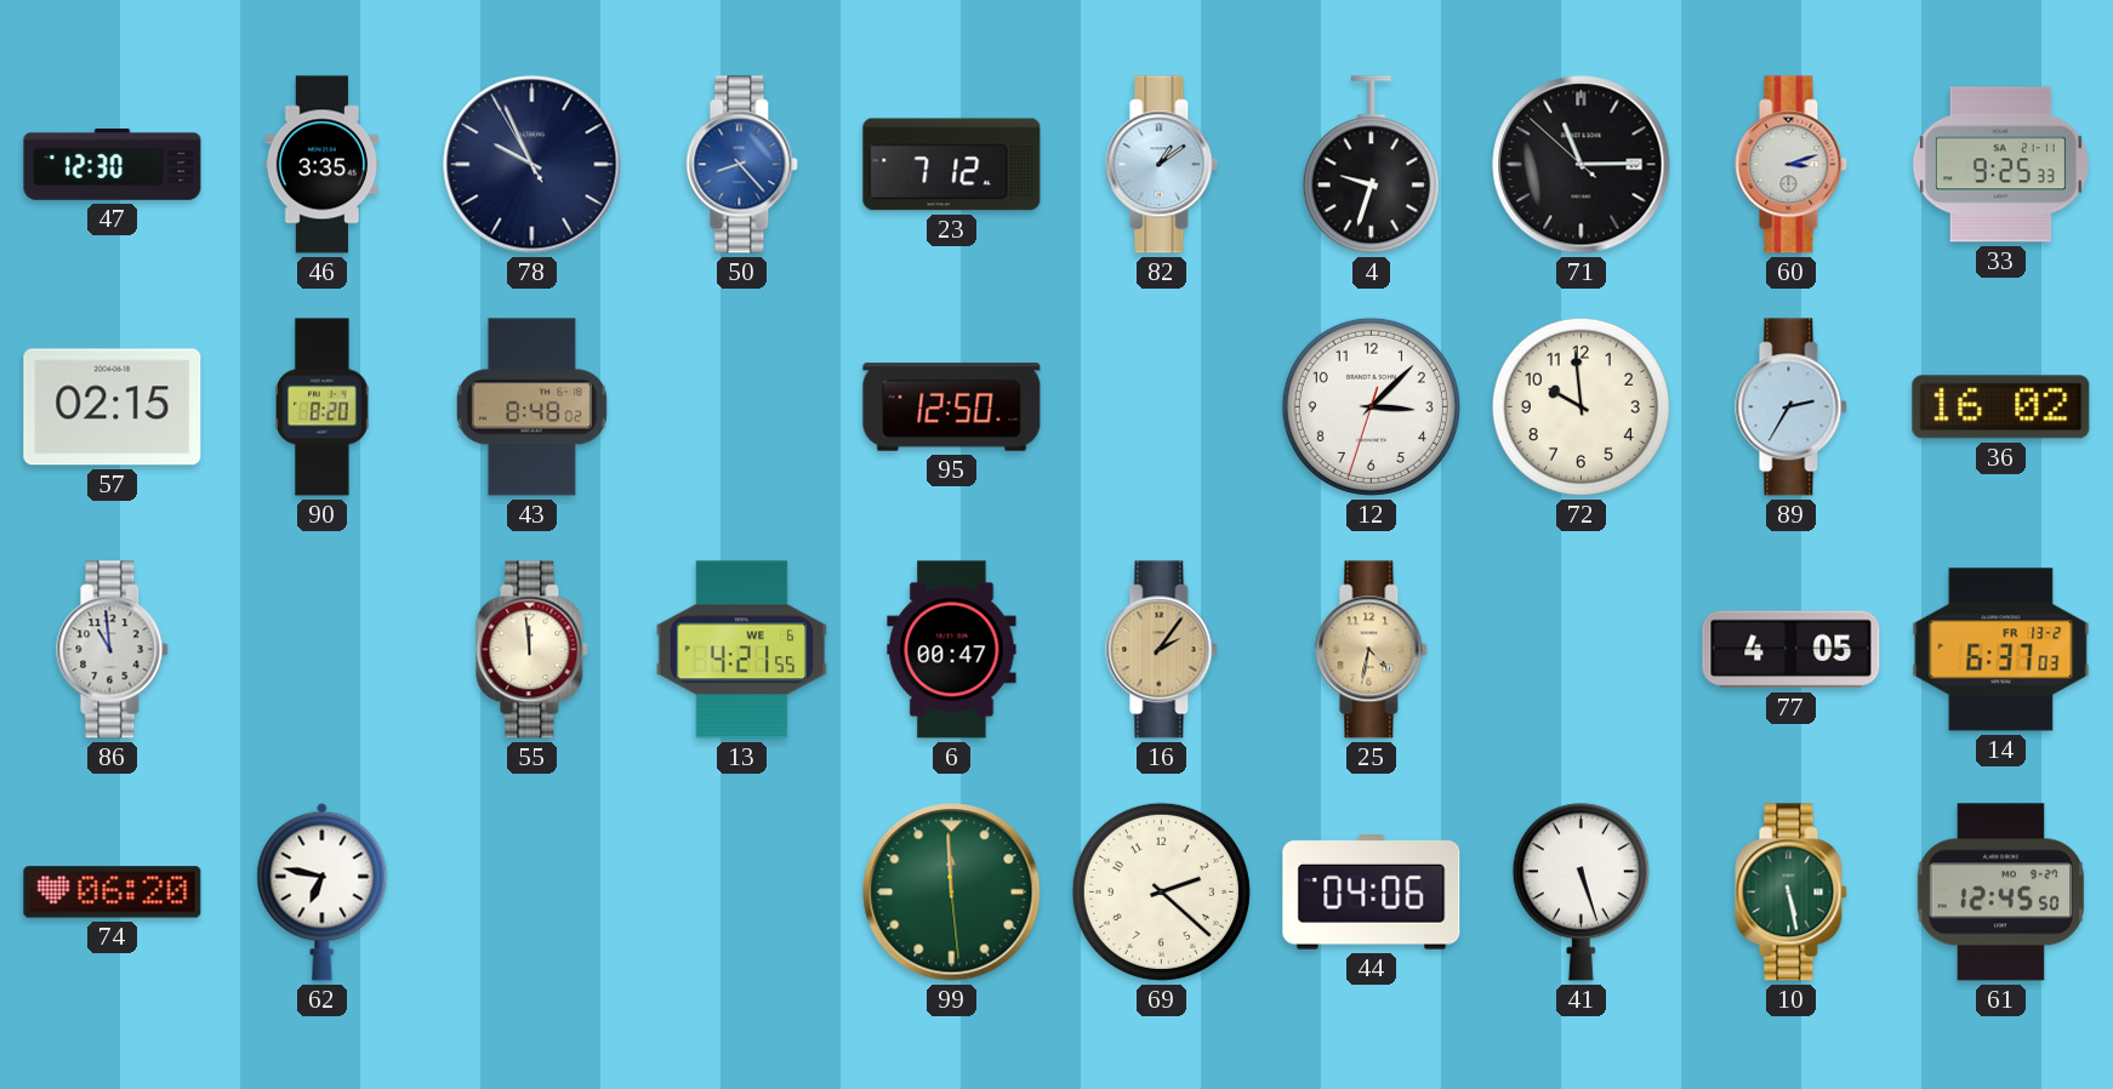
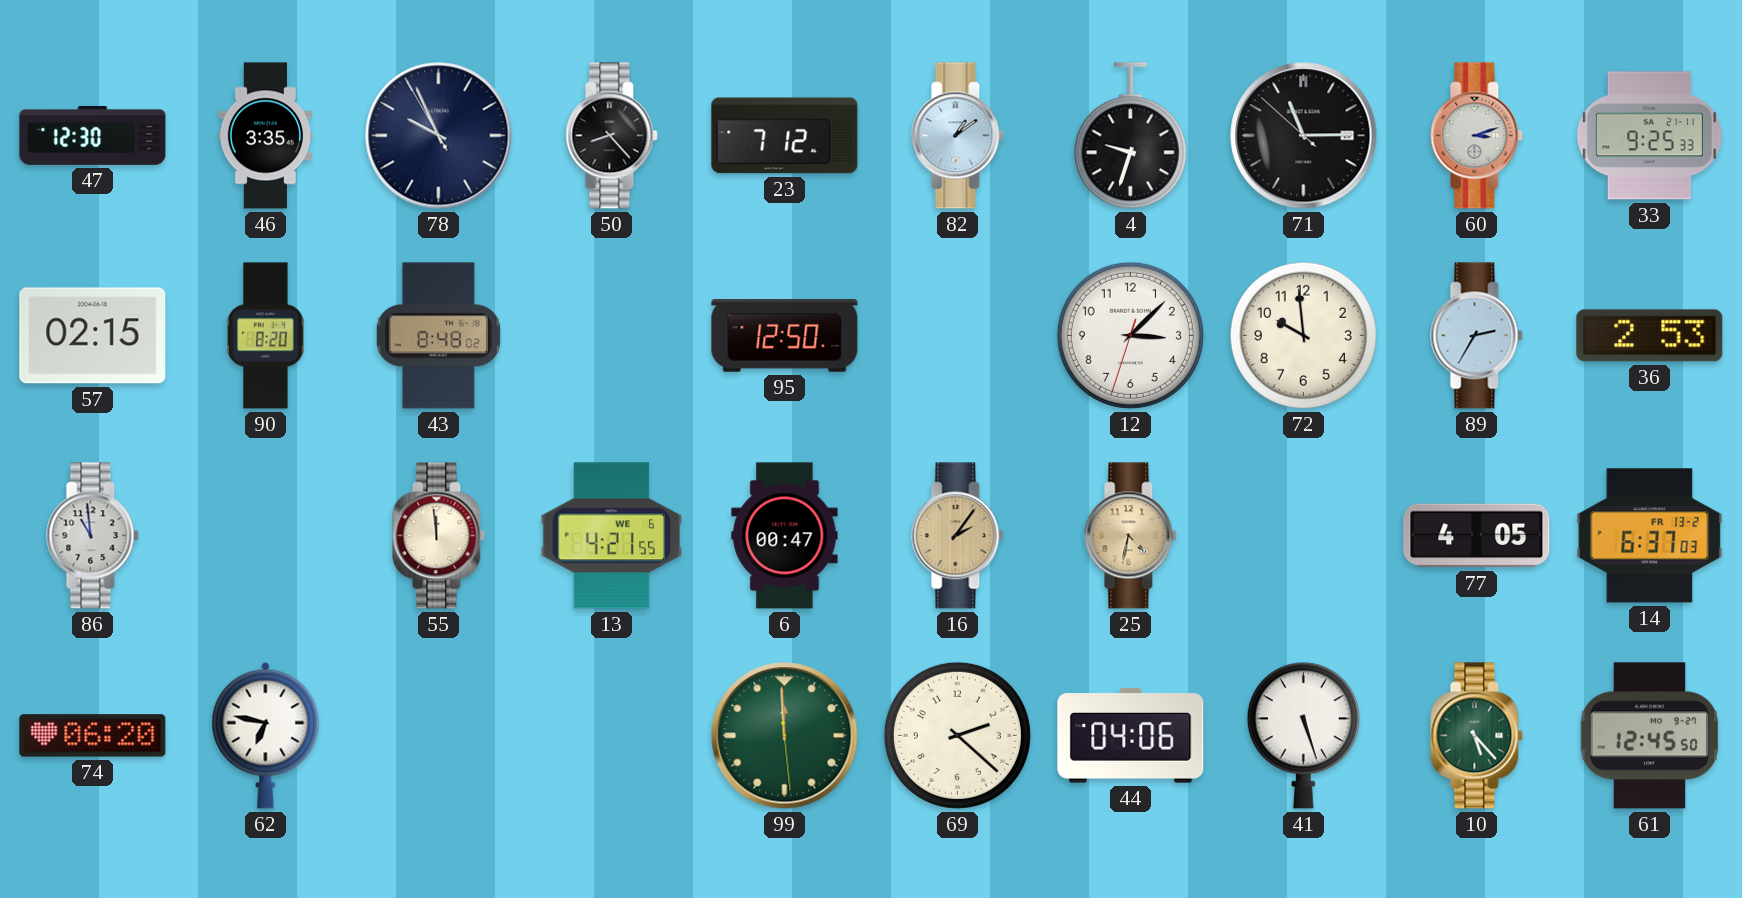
50 dial: blue -> black
36: 16:02 -> 2:53
10: 5:28 -> 5:23
